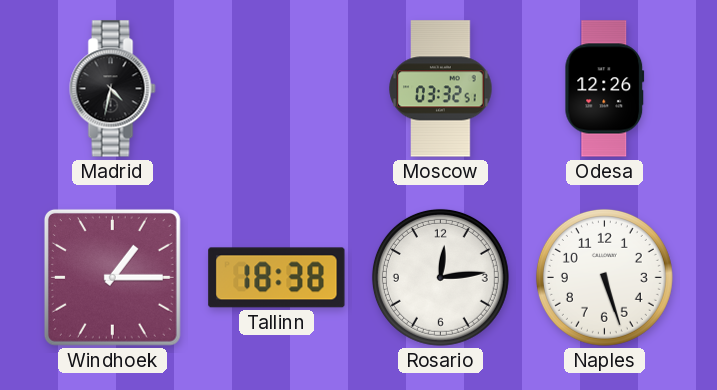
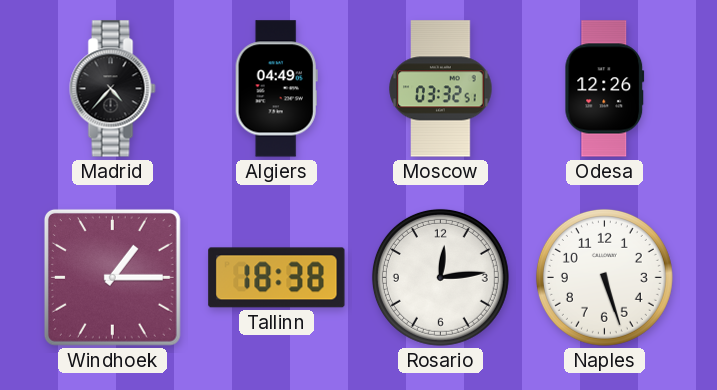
Madrid: 4:32 -> 4:37
Algiers: none -> 04:49
